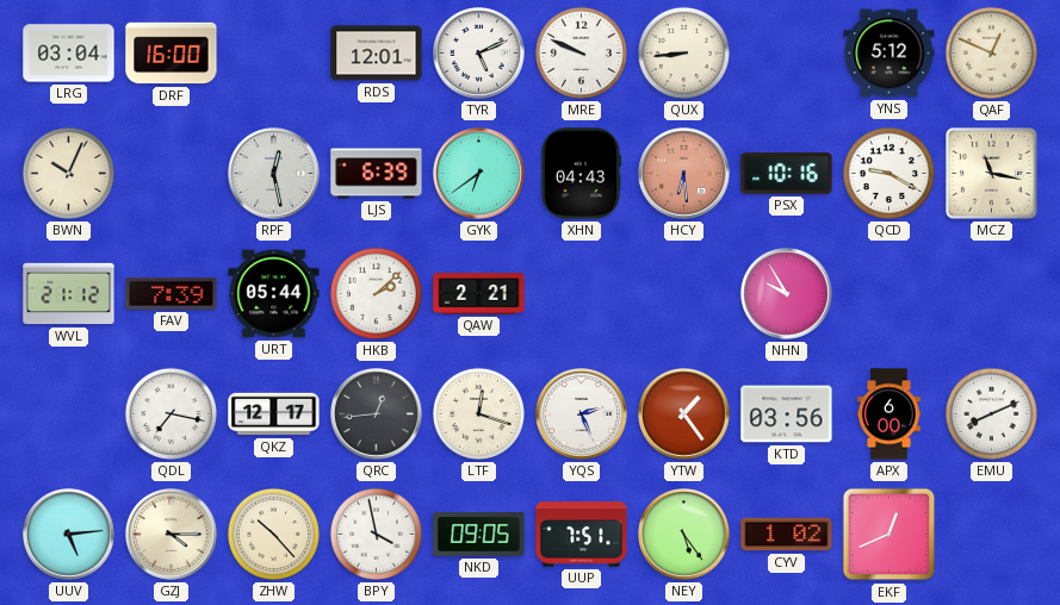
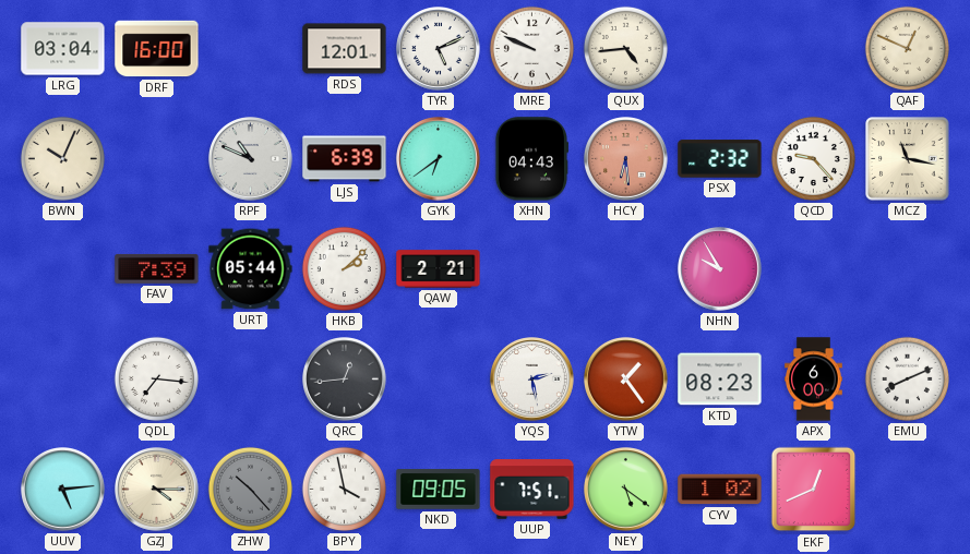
QUX: 8:44 -> 4:44
YNS: 5:12 -> none
RPF: 12:28 -> 10:49
PSX: 10:16 -> 2:32
QCD: 9:20 -> 9:23
WVL: 21:12 -> none
QDL: 7:17 -> 7:16
QKZ: 12:17 -> none
LTF: 12:18 -> none
YQS: 2:26 -> 2:28
KTD: 03:56 -> 08:23
ZHW dial: cream -> grey
NEY: 5:24 -> 5:21
